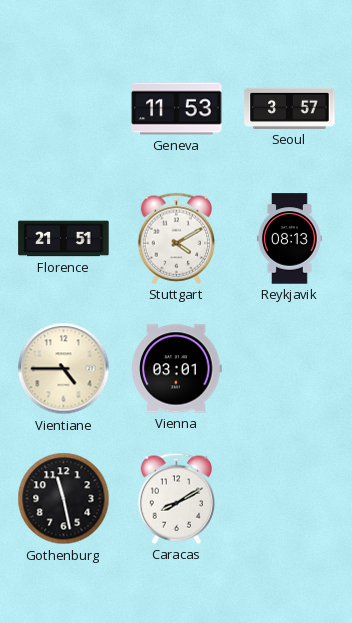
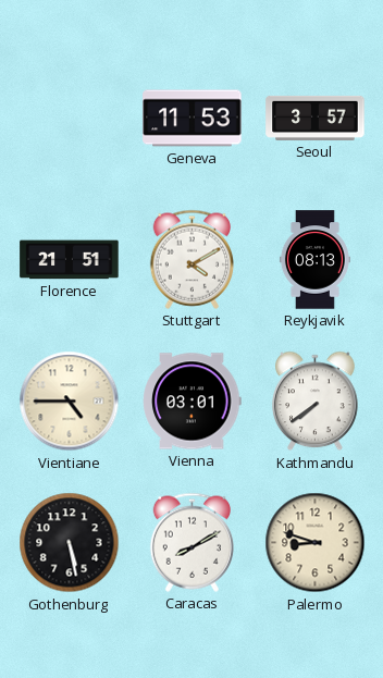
Kathmandu: none -> 7:39
Gothenburg: 11:28 -> 5:28
Palermo: none -> 8:48
